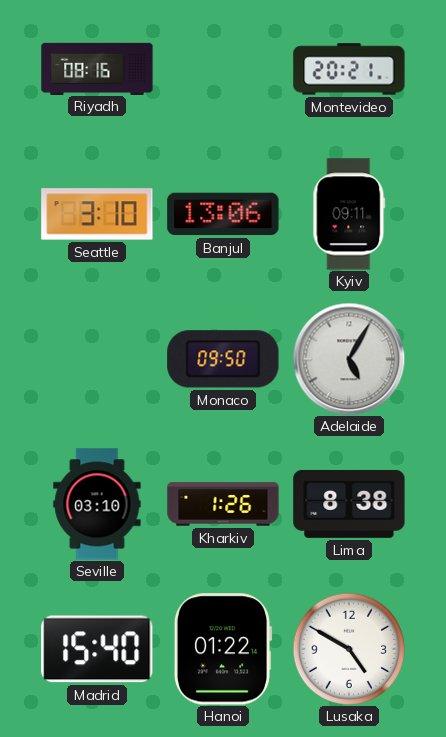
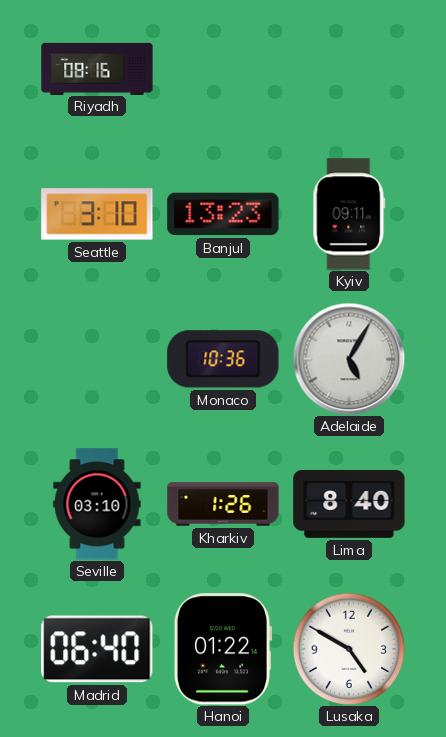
Montevideo: 20:21 -> none
Banjul: 13:06 -> 13:23
Monaco: 09:50 -> 10:36
Lima: 8:38 -> 8:40
Madrid: 15:40 -> 06:40
